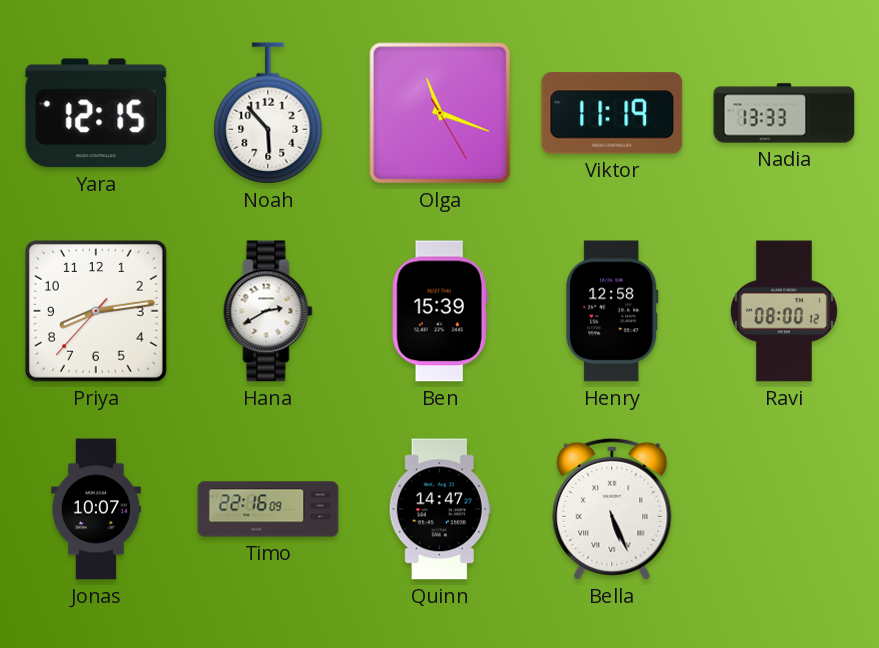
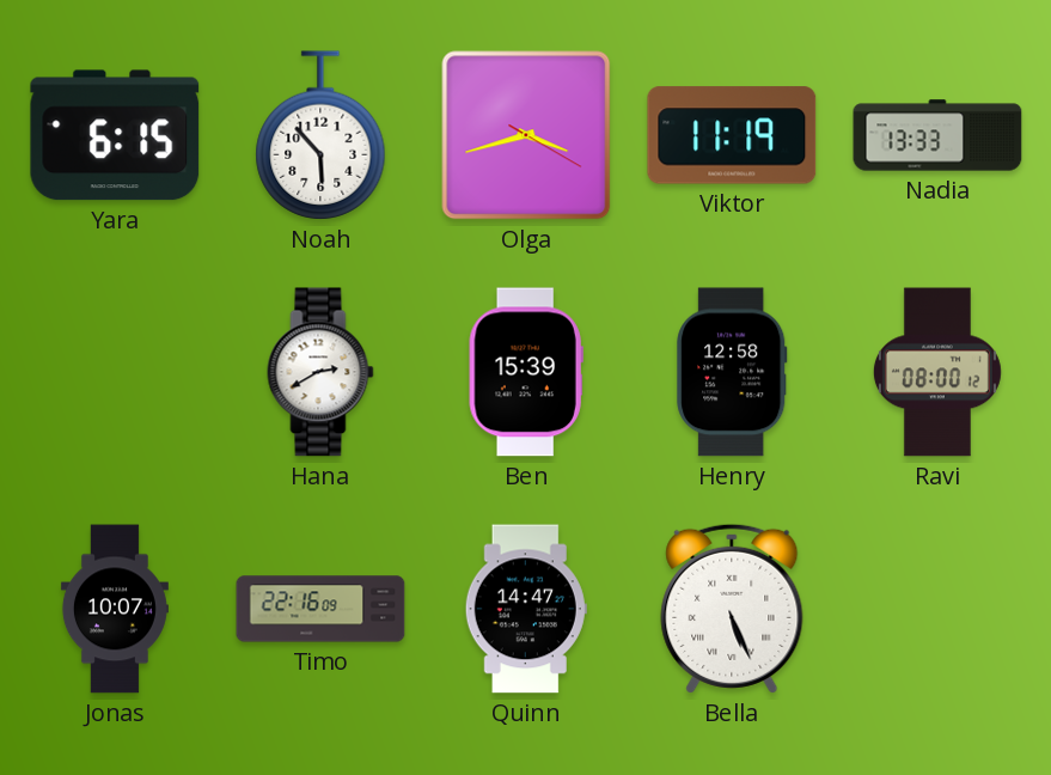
Yara: 12:15 -> 6:15
Olga: 11:18 -> 3:42
Priya: 8:13 -> none
